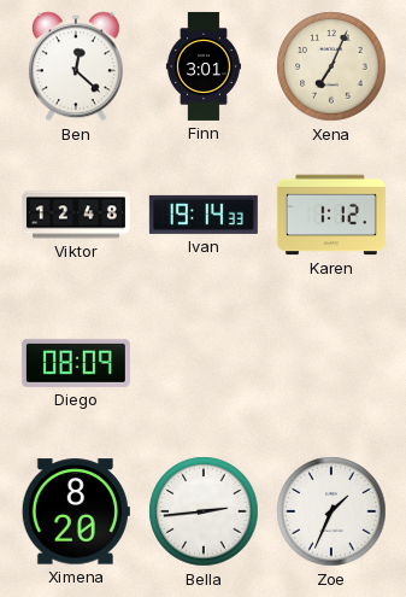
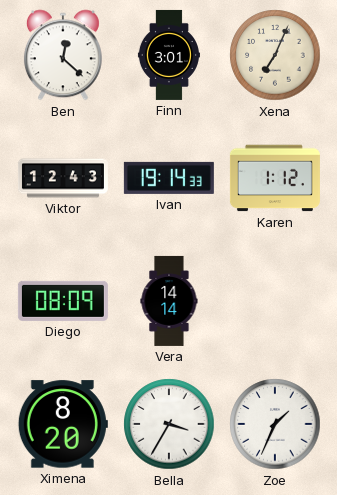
Viktor: 12:48 -> 12:43
Vera: none -> 14:14
Bella: 2:44 -> 3:35
